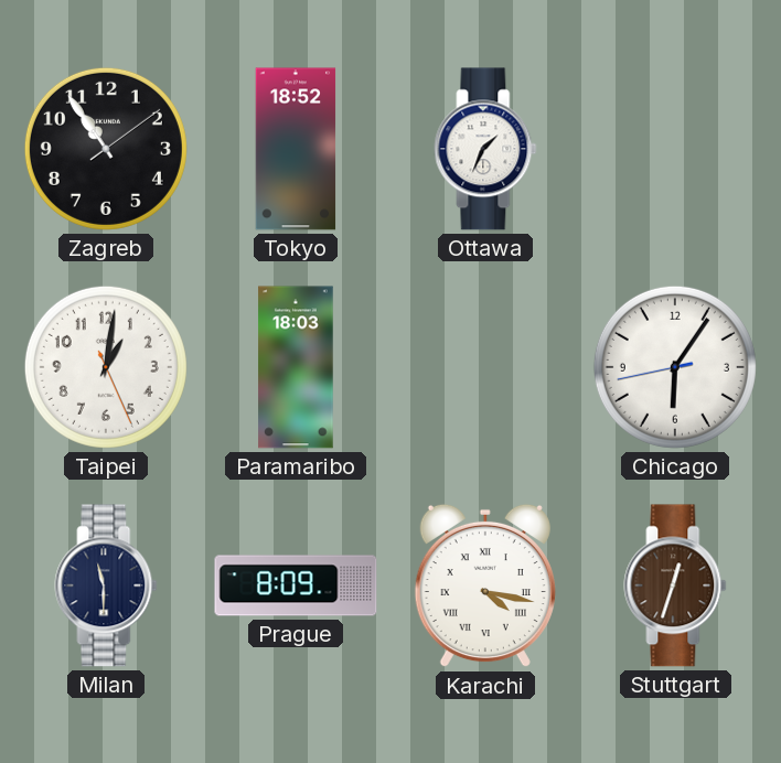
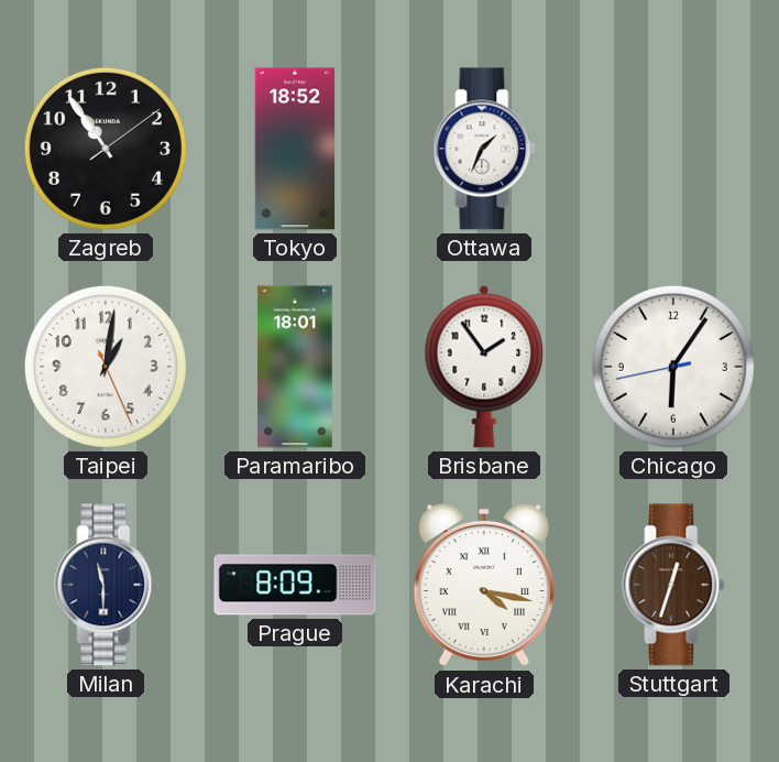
Paramaribo: 18:03 -> 18:01
Brisbane: none -> 1:54
